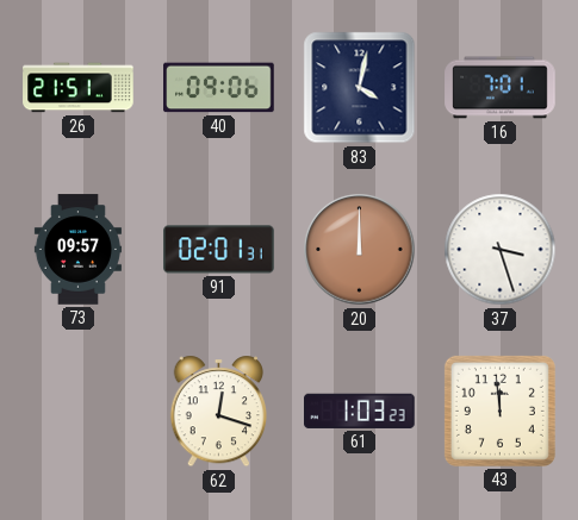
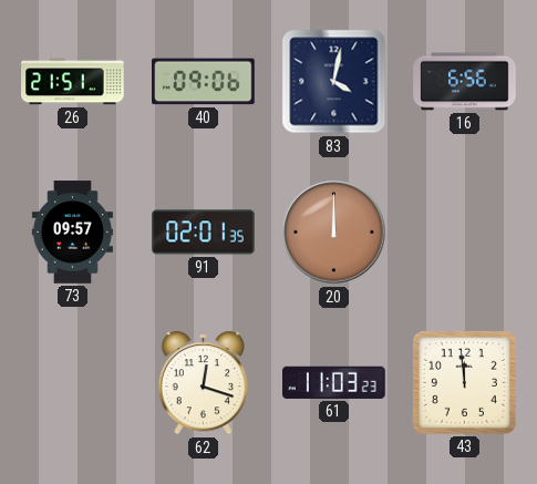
16: 7:01 -> 6:56
91: 02:01:31 -> 02:01:35
37: 3:27 -> none
61: 1:03 -> 11:03
